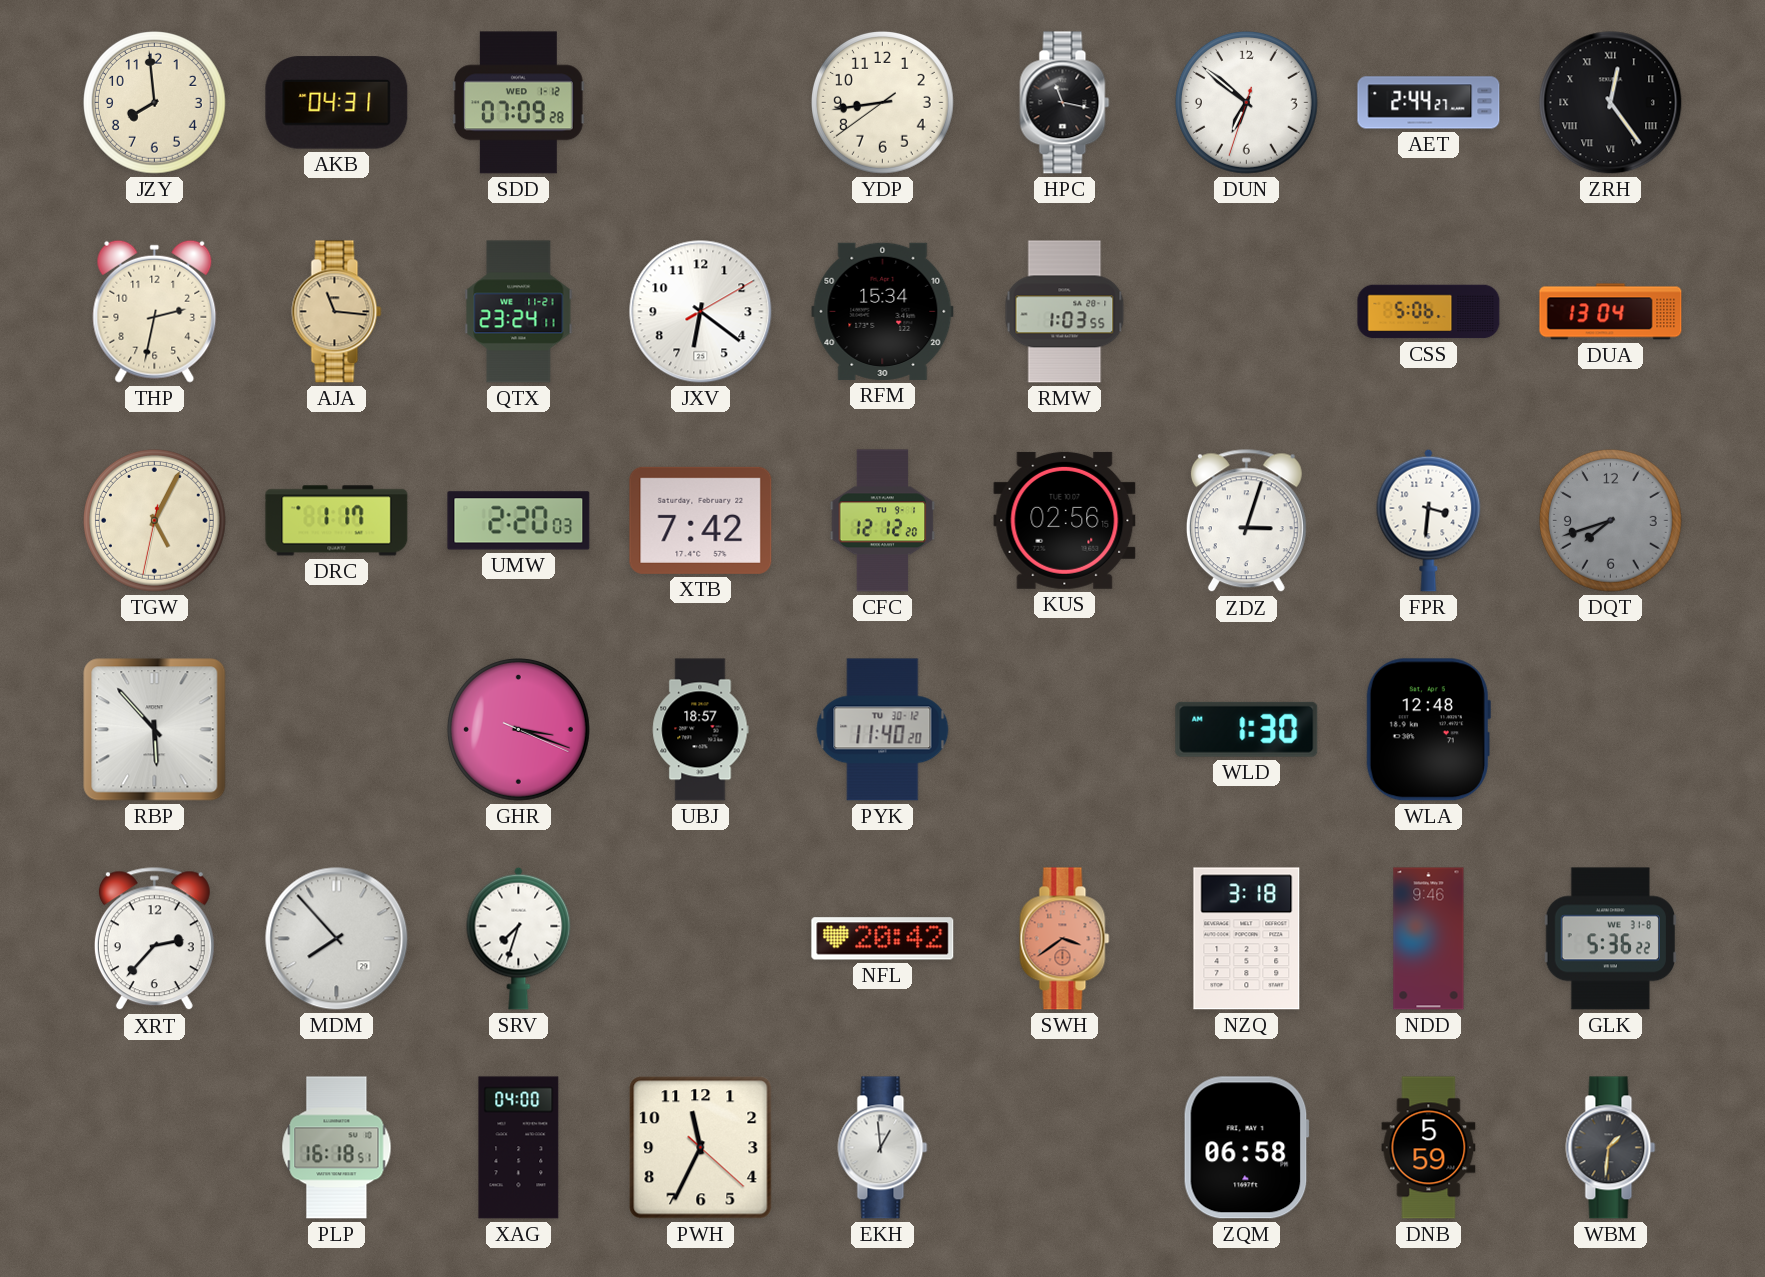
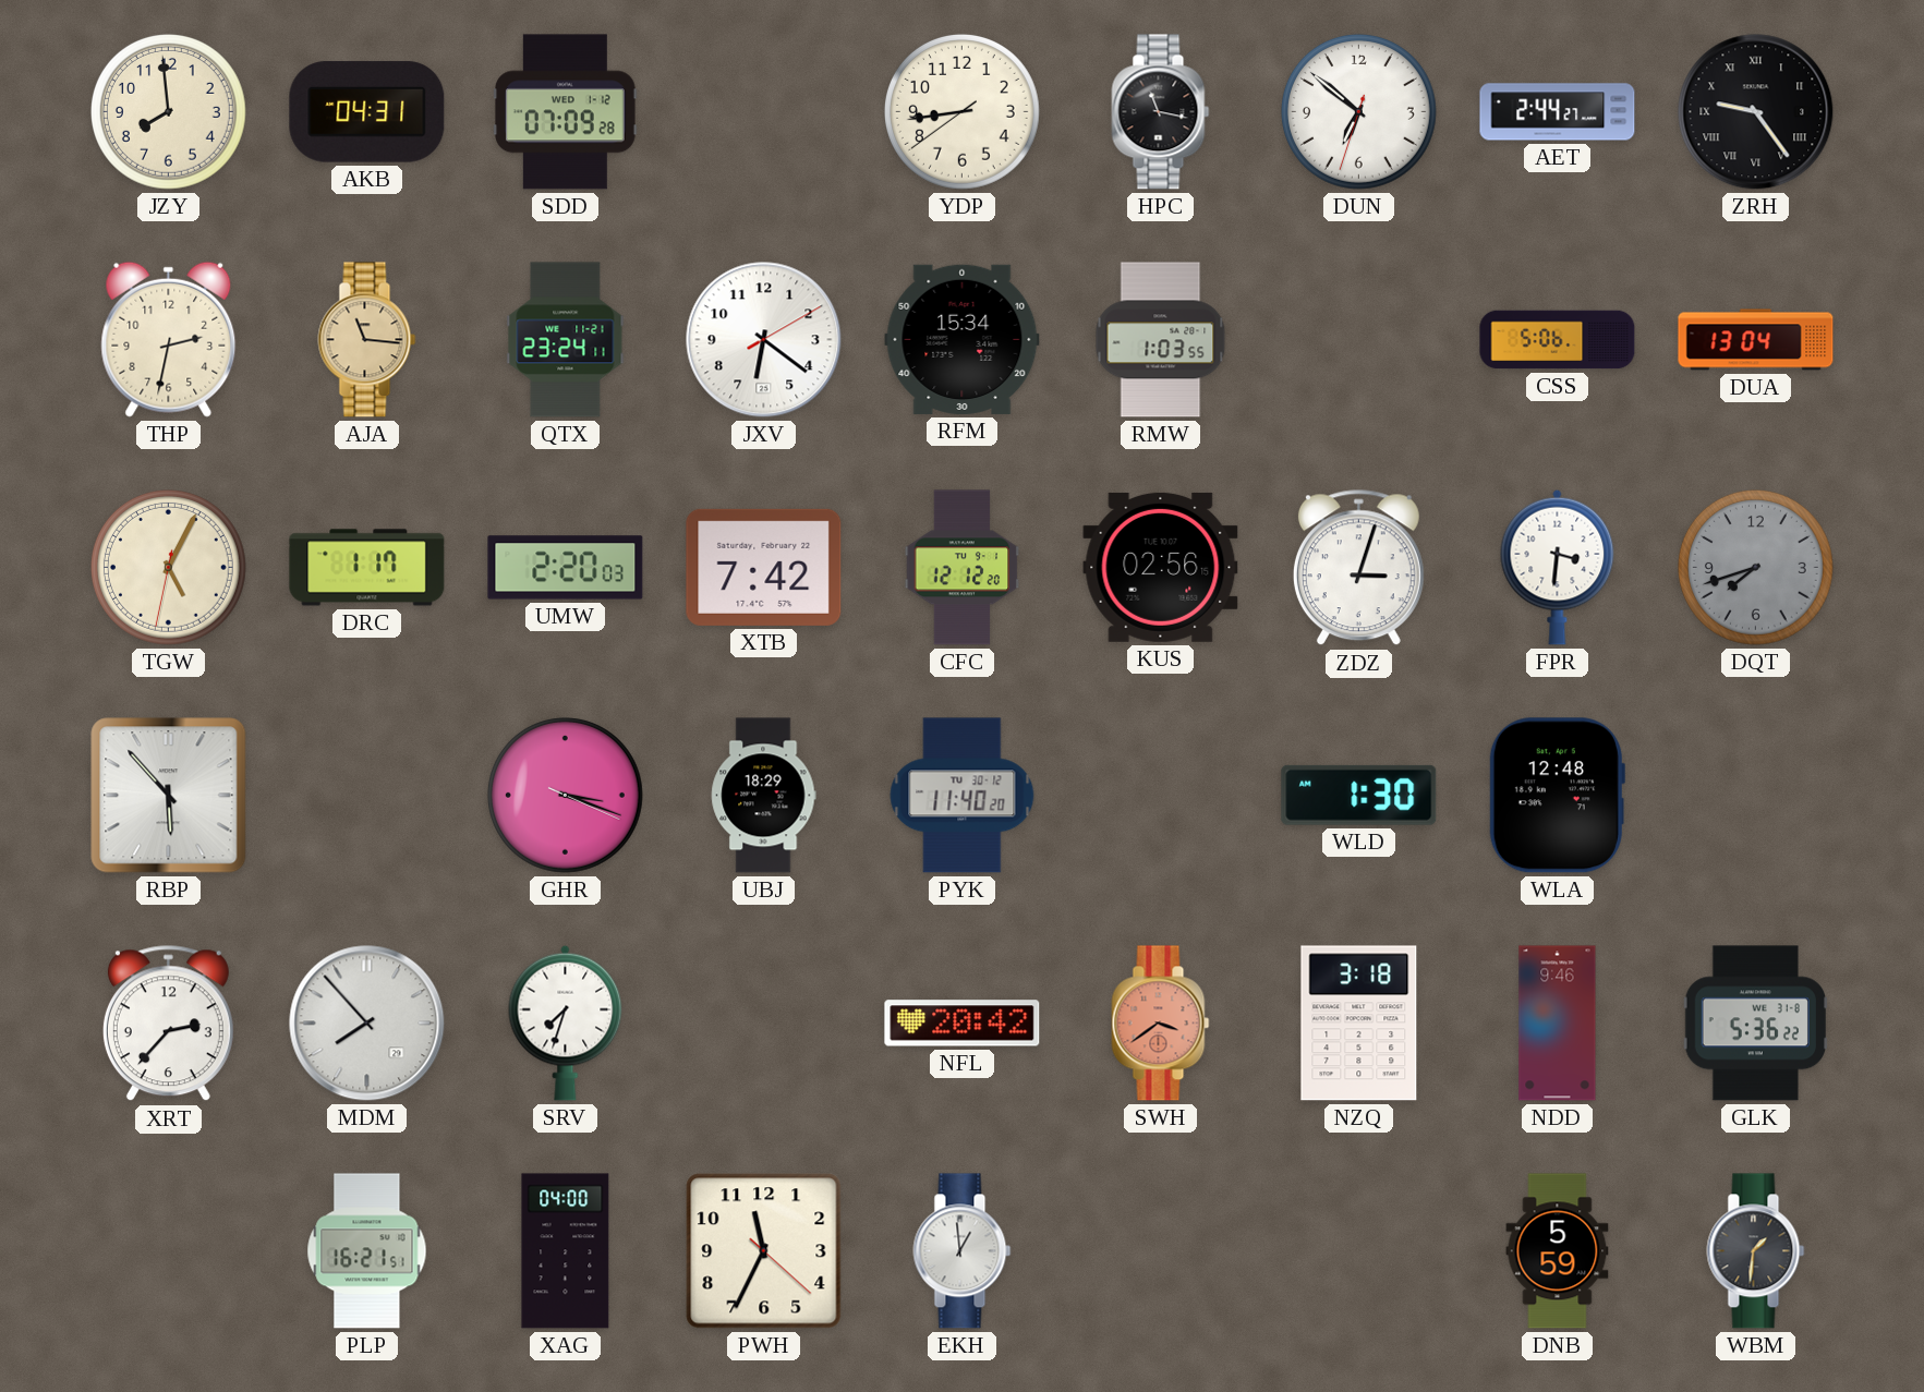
ZRH: 12:24 -> 9:24
UBJ: 18:57 -> 18:29
PLP: 16:18 -> 16:21
ZQM: 06:58 -> none
